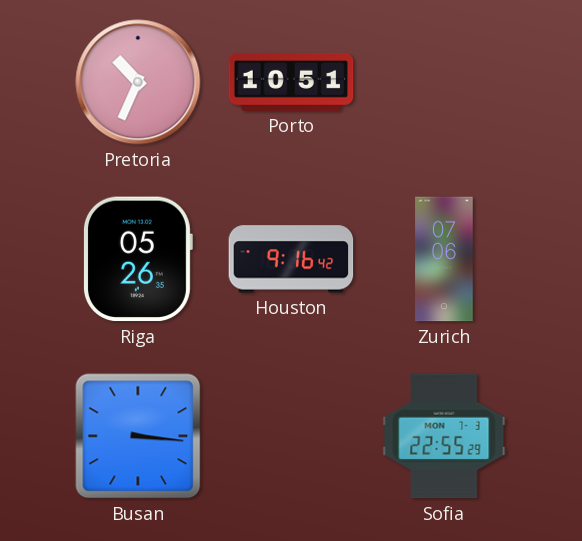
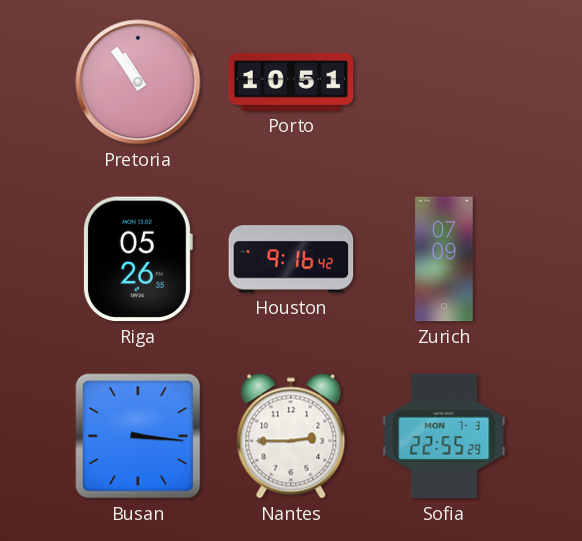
Pretoria: 10:34 -> 10:54
Zurich: 07:06 -> 07:09
Nantes: none -> 2:45
